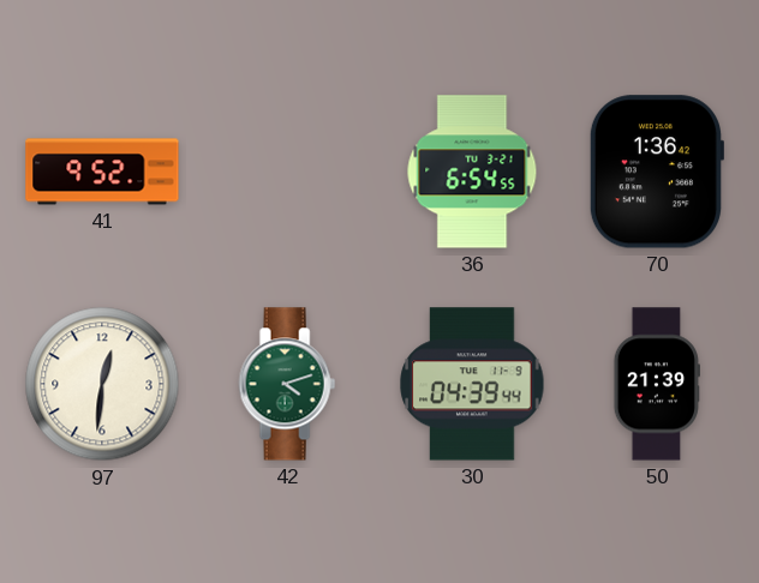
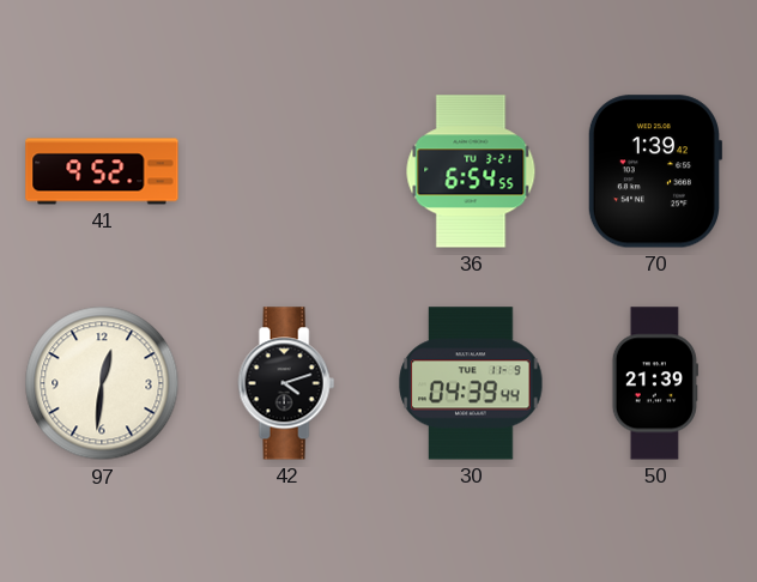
70: 1:36 -> 1:39
42 dial: green -> black
